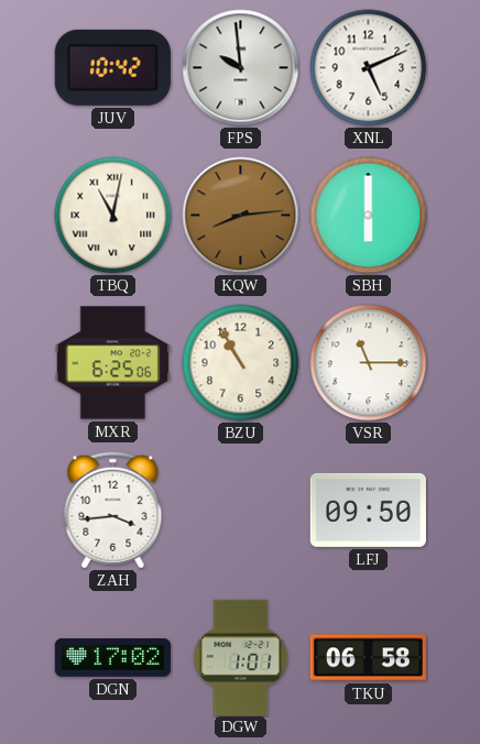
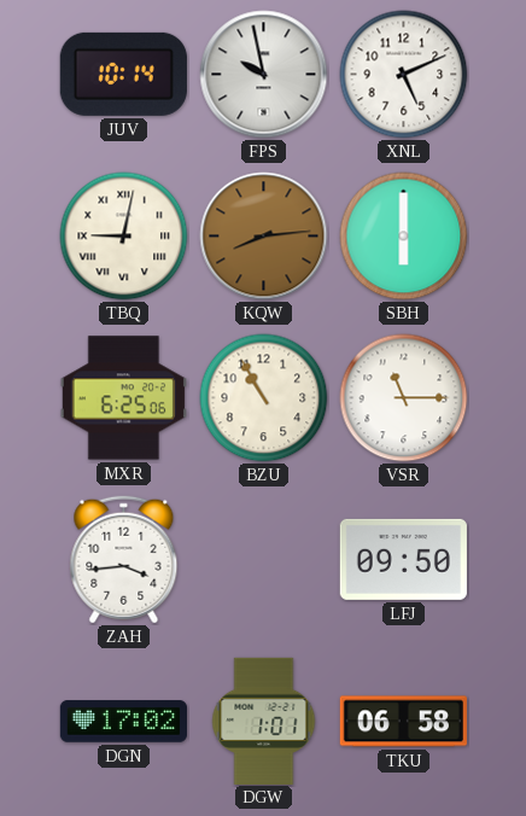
JUV: 10:42 -> 10:14
FPS: 9:59 -> 9:58
TBQ: 11:02 -> 9:02
